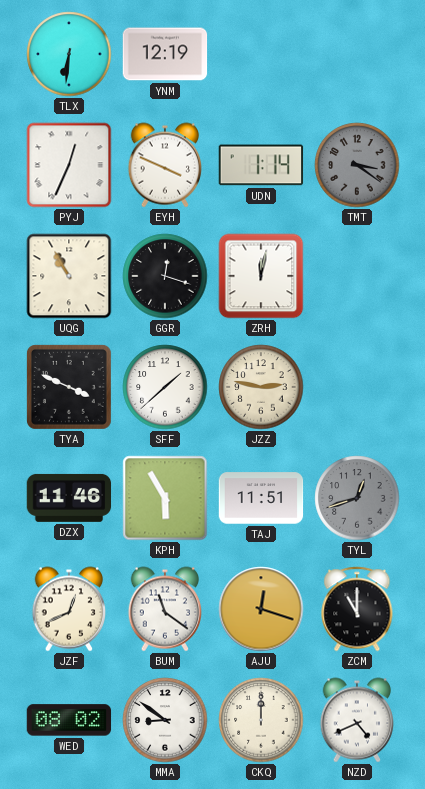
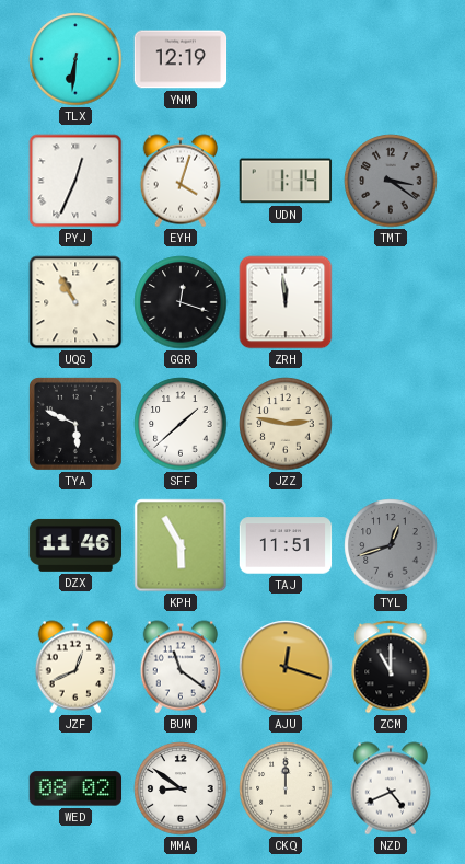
EYH: 3:49 -> 4:03
ZRH: 12:02 -> 11:59
TYA: 3:49 -> 5:49
